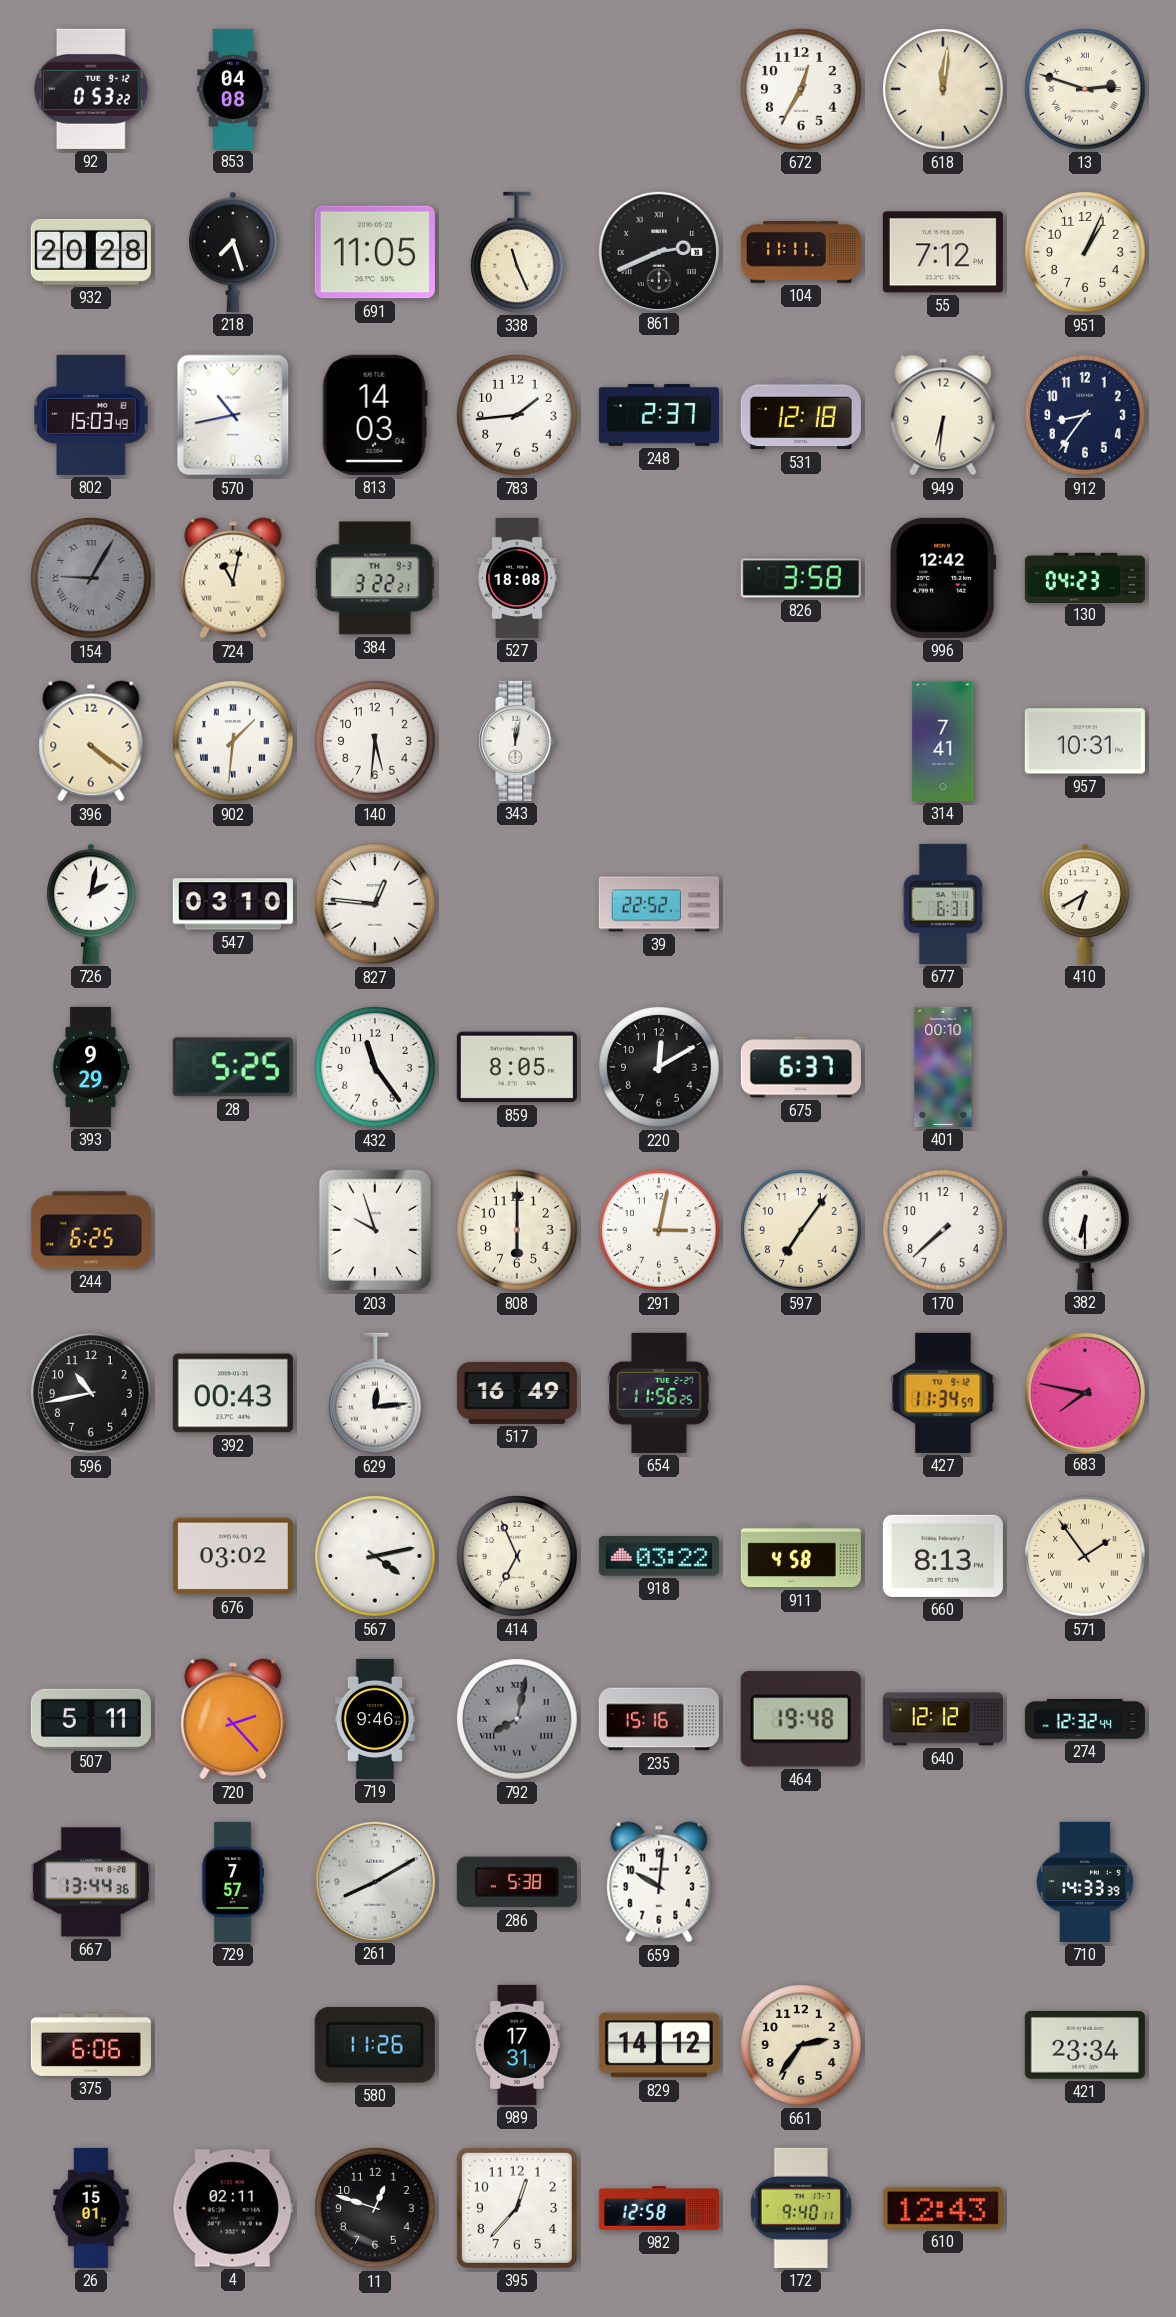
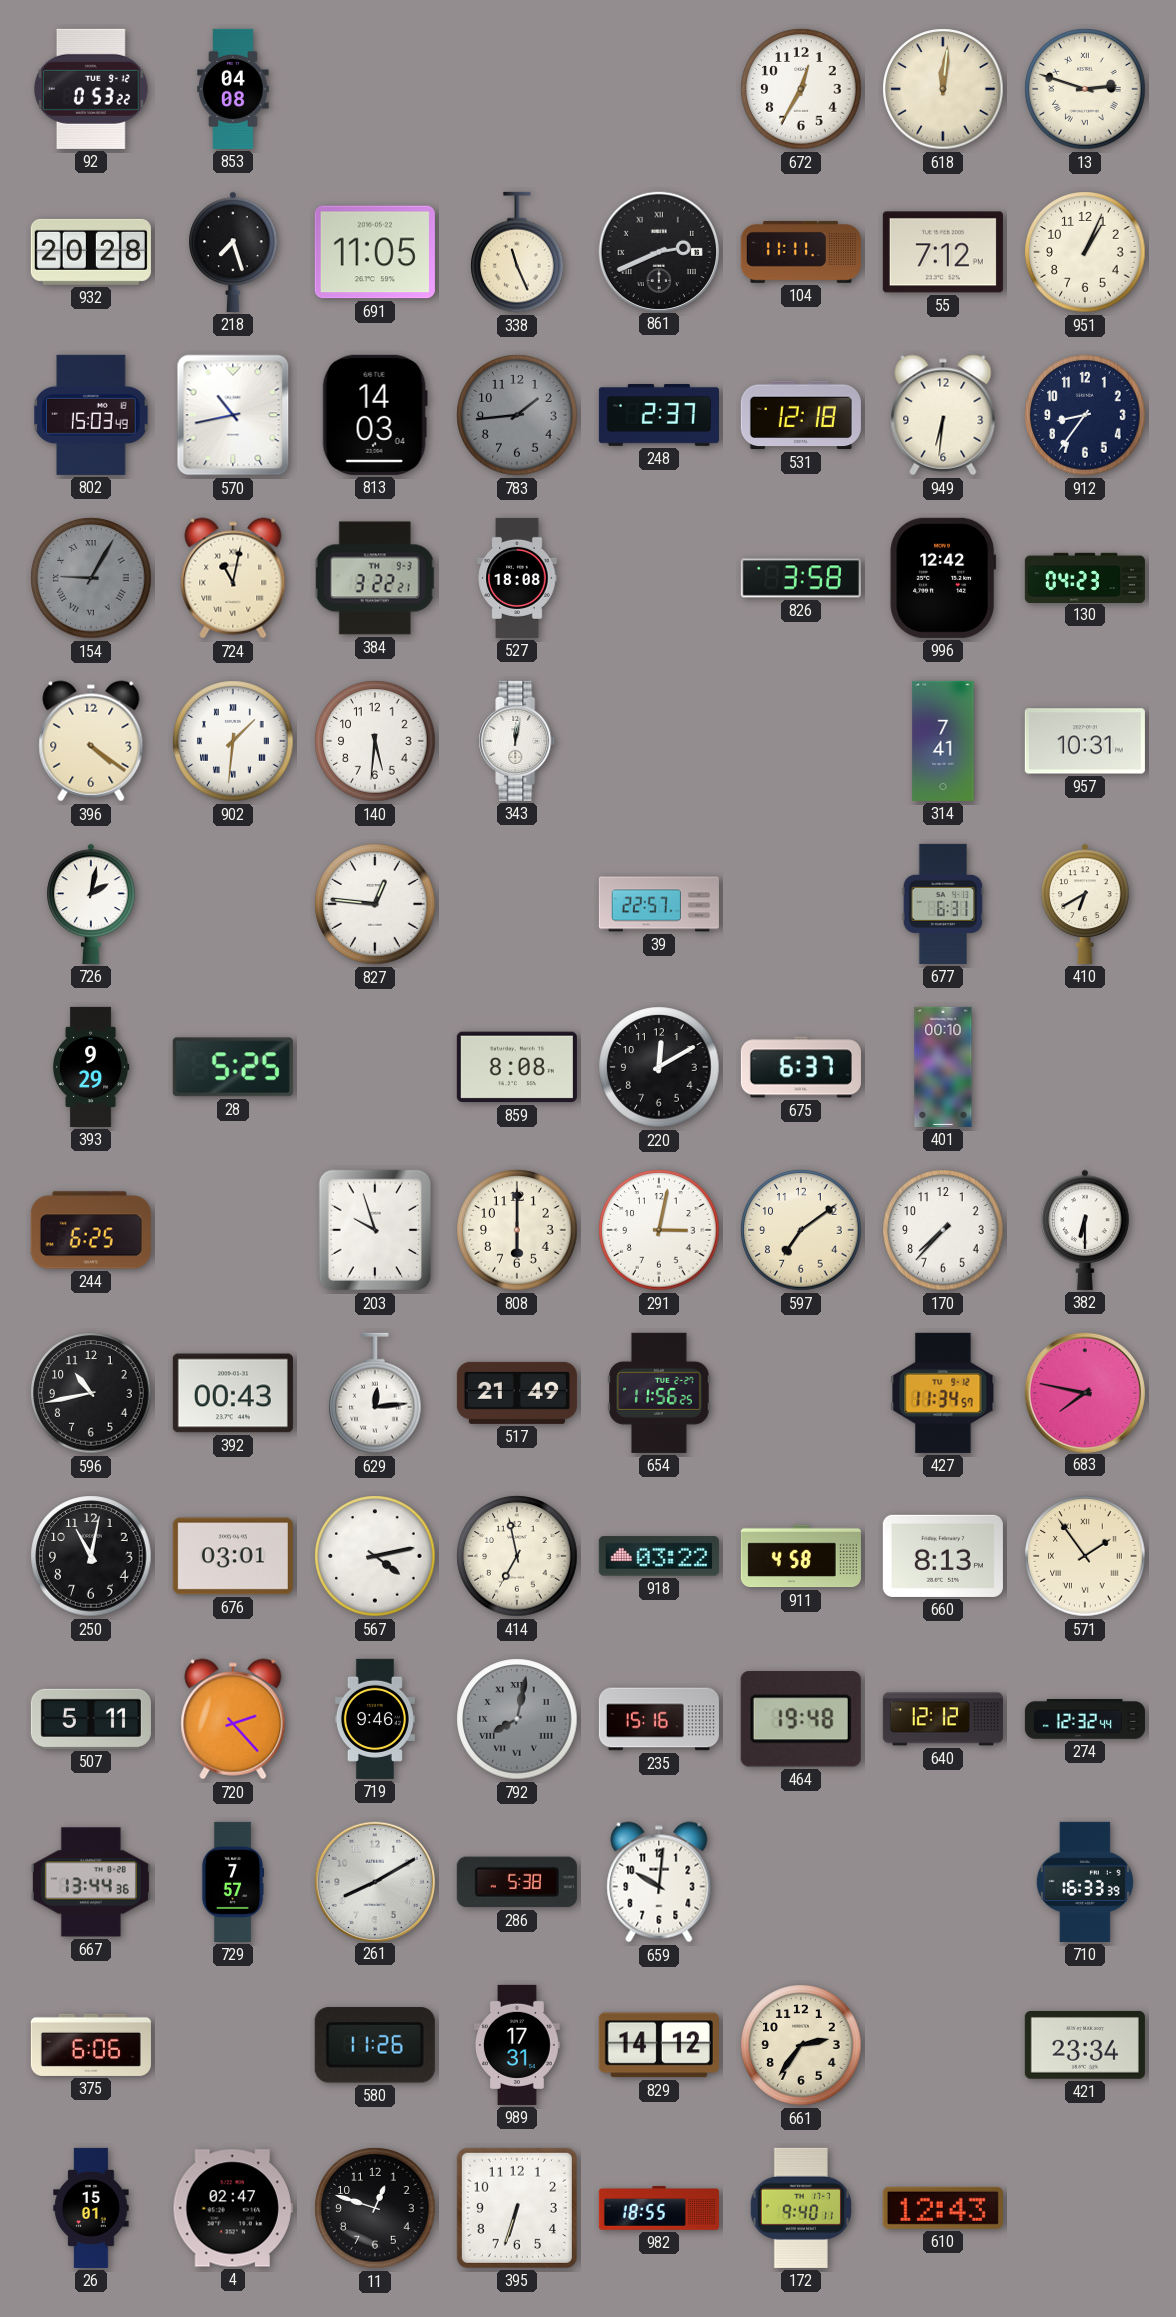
783 dial: white -> grey
547: 03:10 -> none
39: 22:52 -> 22:57
432: 11:24 -> none
859: 8:05 -> 8:08
597: 7:06 -> 7:09
170: 7:38 -> 7:37
517: 16:49 -> 21:49
250: none -> 11:02
676: 03:02 -> 03:01
414: 6:56 -> 6:58
710: 14:33 -> 16:33
4: 02:11 -> 02:47
395: 12:37 -> 6:33
982: 12:58 -> 18:55
